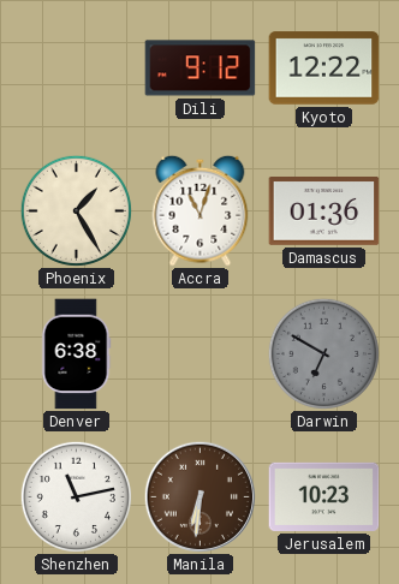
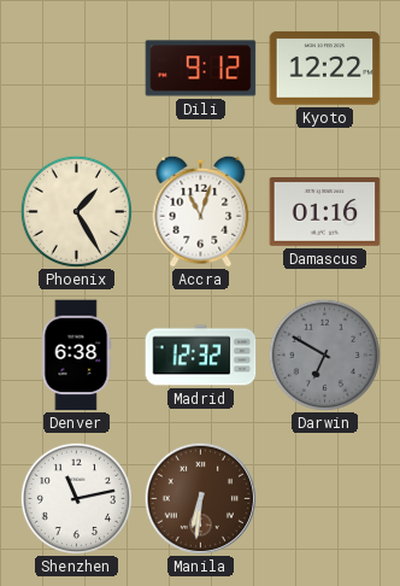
Damascus: 01:36 -> 01:16
Madrid: none -> 12:32
Jerusalem: 10:23 -> none
